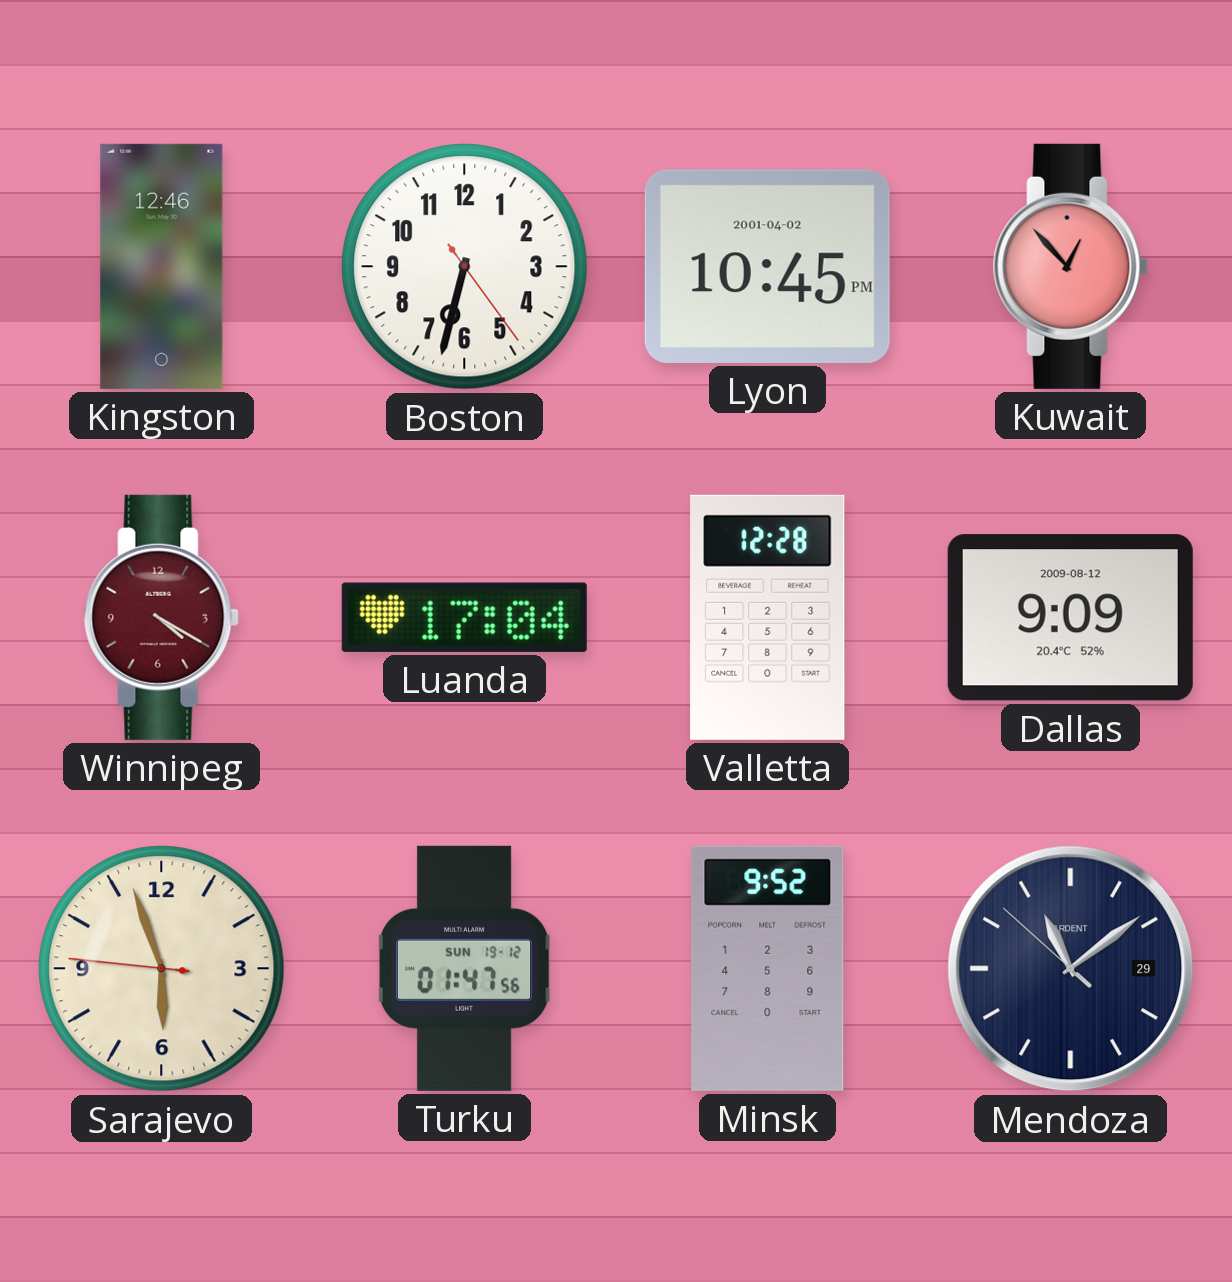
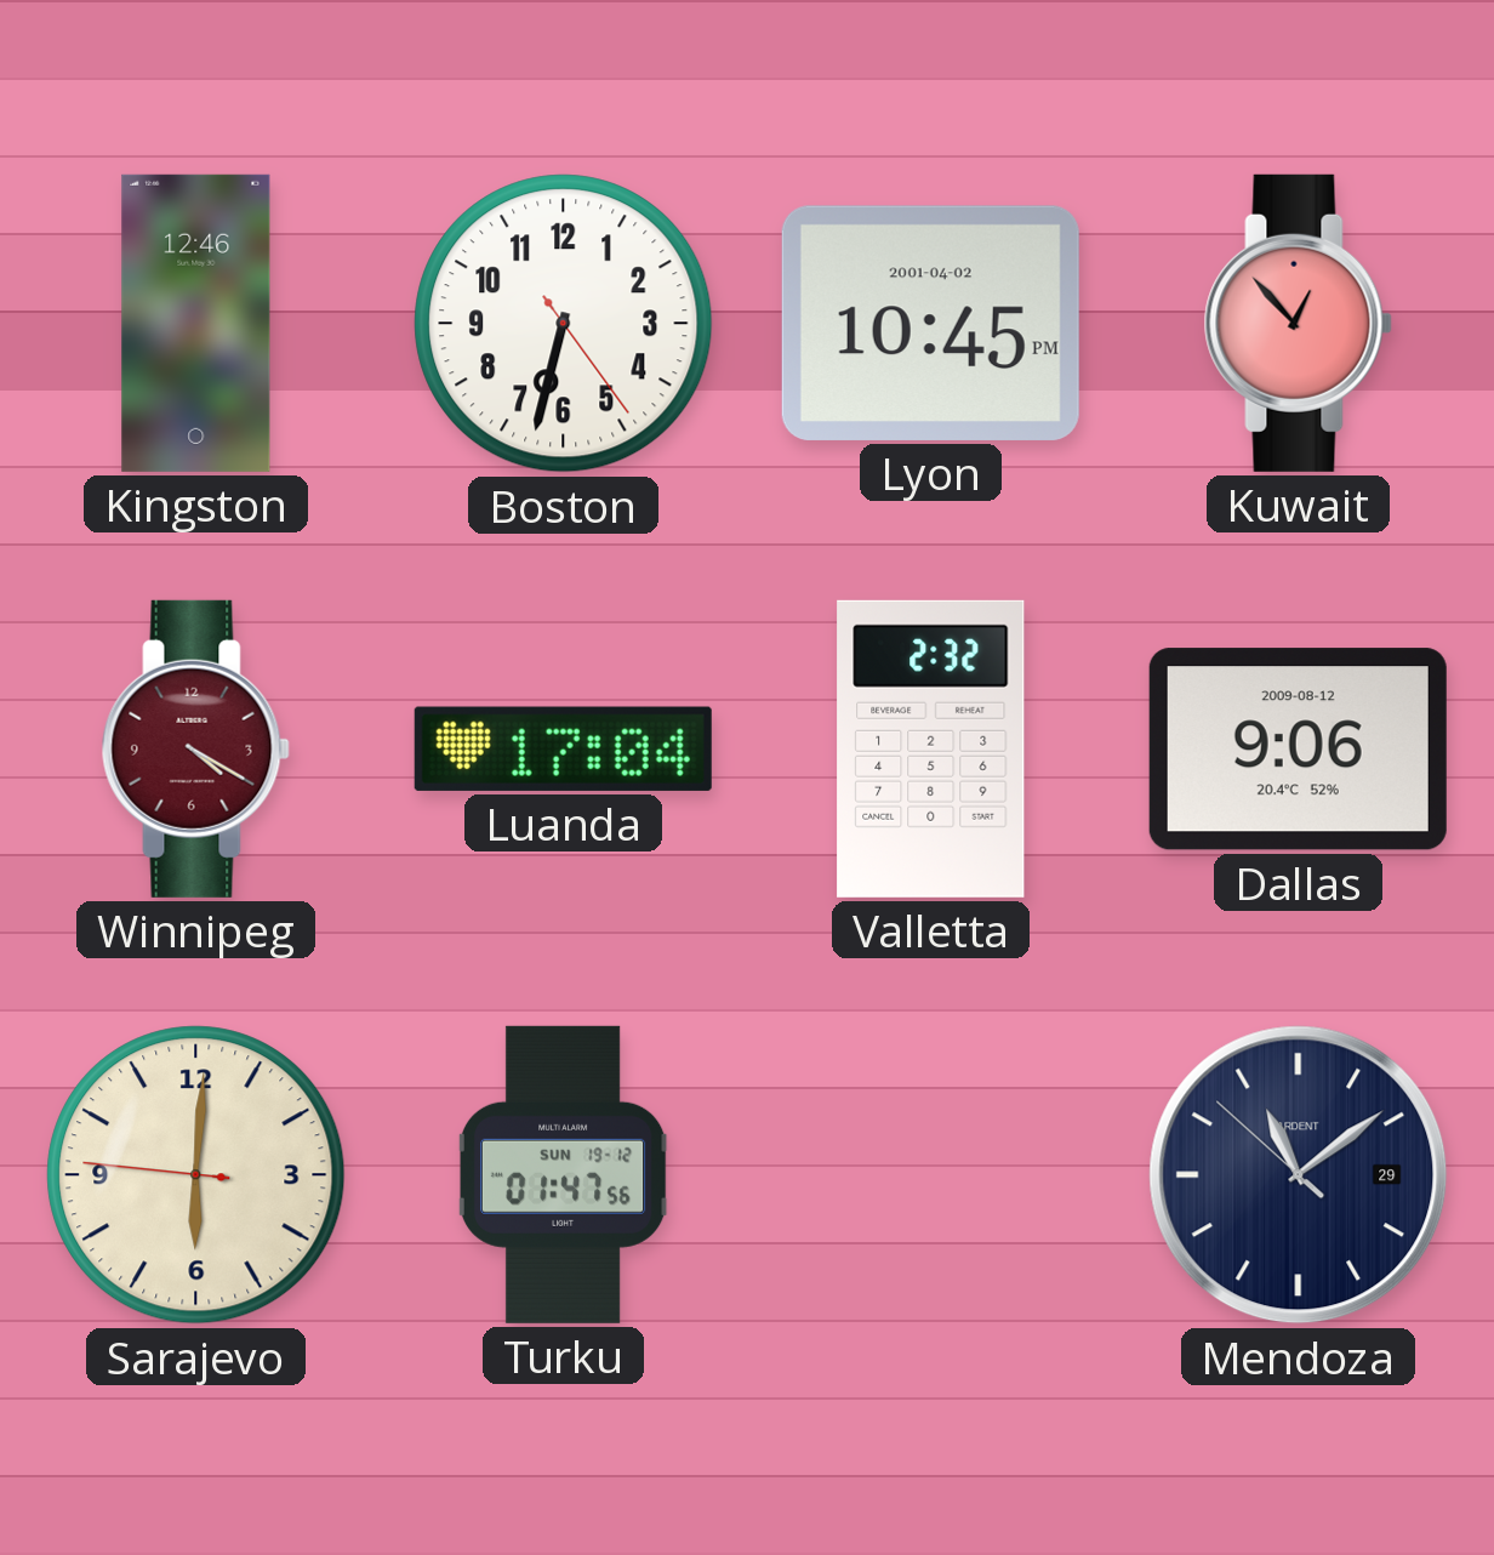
Valletta: 12:28 -> 2:32
Dallas: 9:09 -> 9:06
Sarajevo: 5:56 -> 6:00
Minsk: 9:52 -> none
